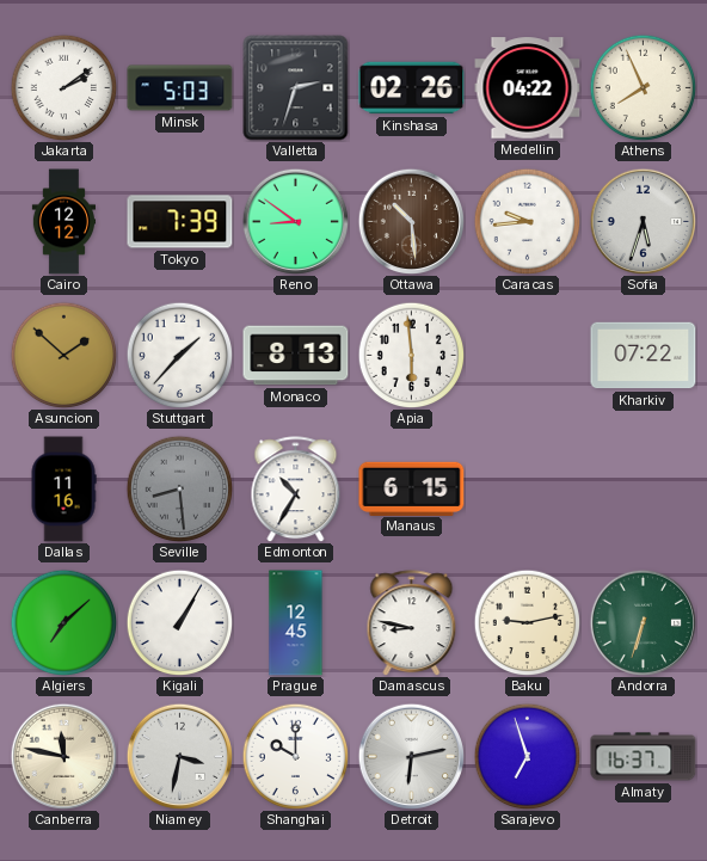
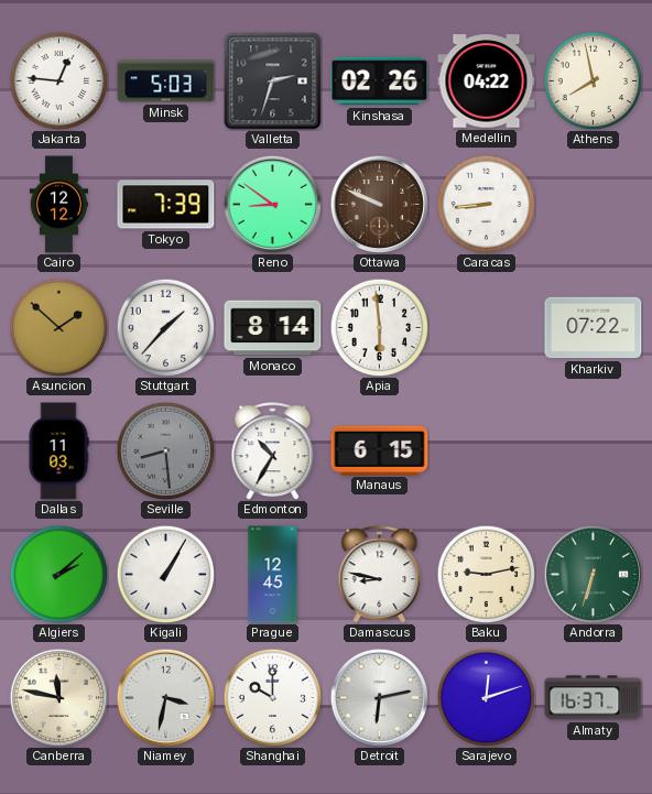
Jakarta: 2:09 -> 12:46
Athens: 7:56 -> 7:58
Ottawa: 10:29 -> 9:49
Caracas: 9:44 -> 8:44
Sofia: 5:33 -> none
Monaco: 8:13 -> 8:14
Dallas: 11:16 -> 11:03
Algiers: 7:08 -> 2:08
Sarajevo: 6:57 -> 12:12
